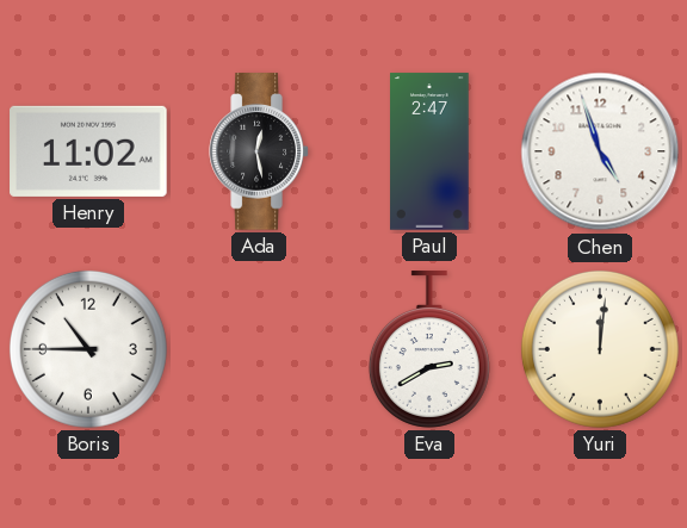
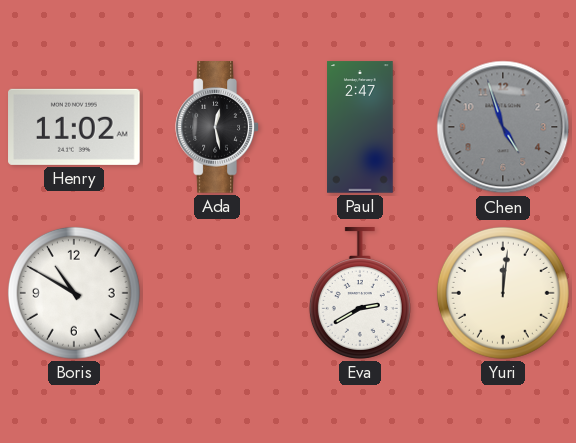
Chen dial: white -> grey
Boris: 10:45 -> 10:50
